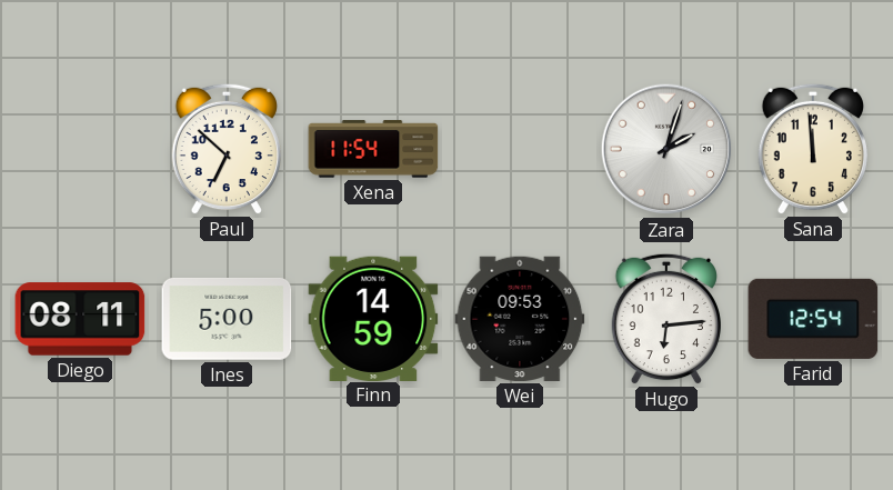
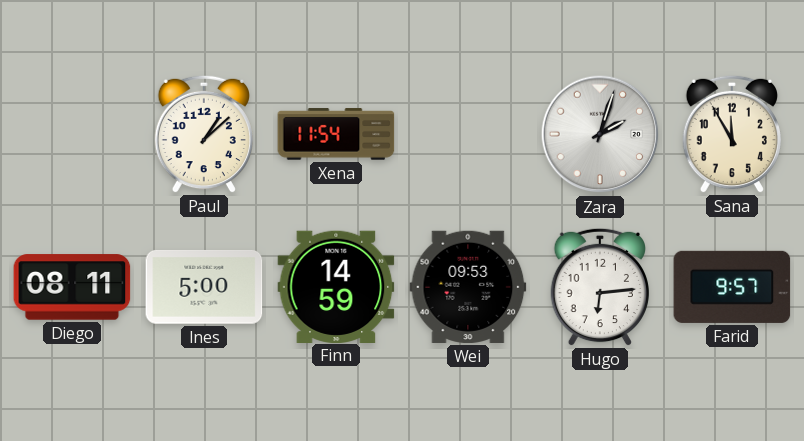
Paul: 6:52 -> 1:08
Sana: 11:59 -> 11:55
Farid: 12:54 -> 9:57
